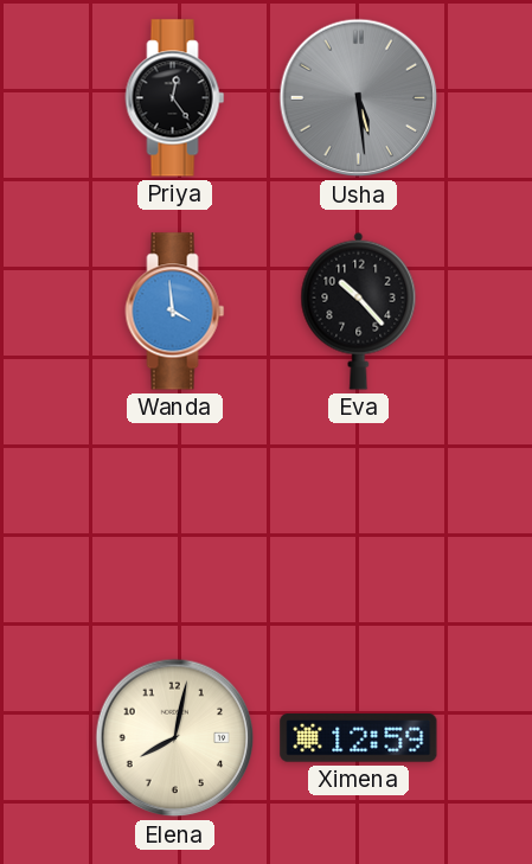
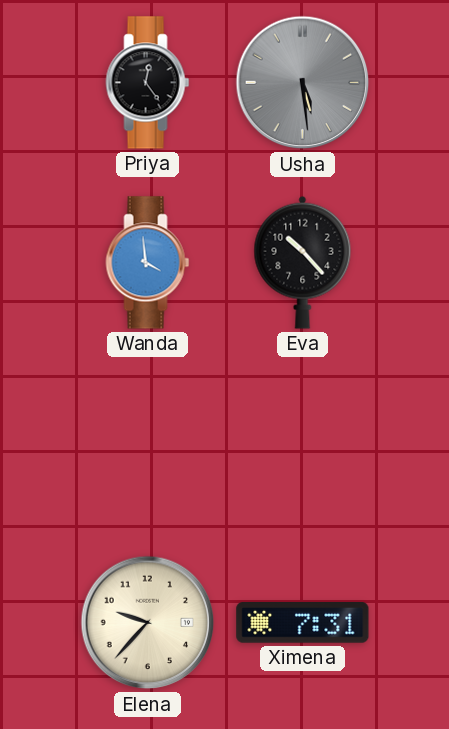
Elena: 8:02 -> 9:37
Ximena: 12:59 -> 7:31
